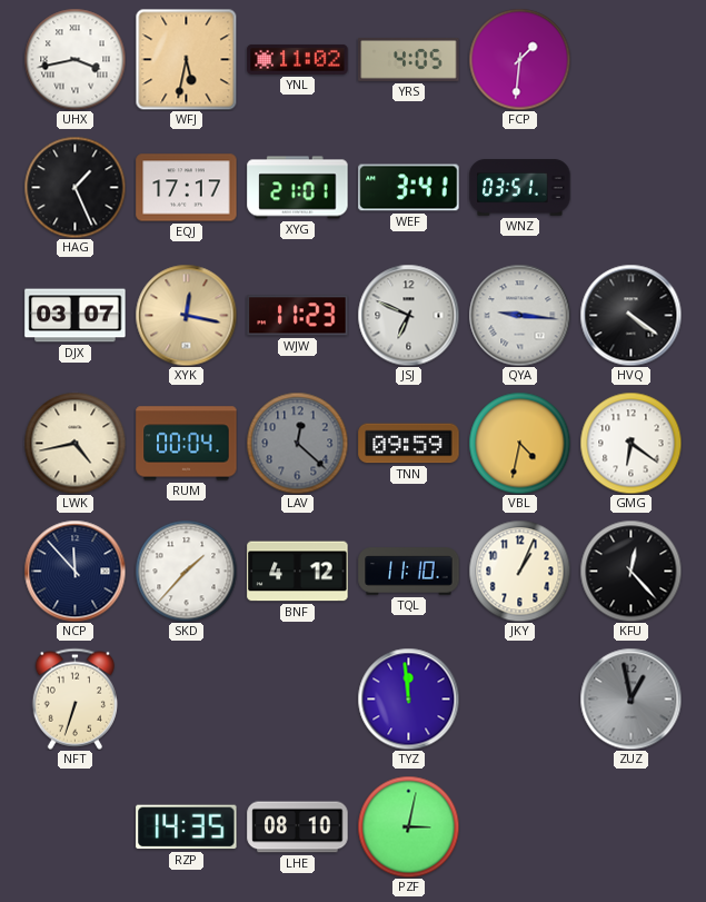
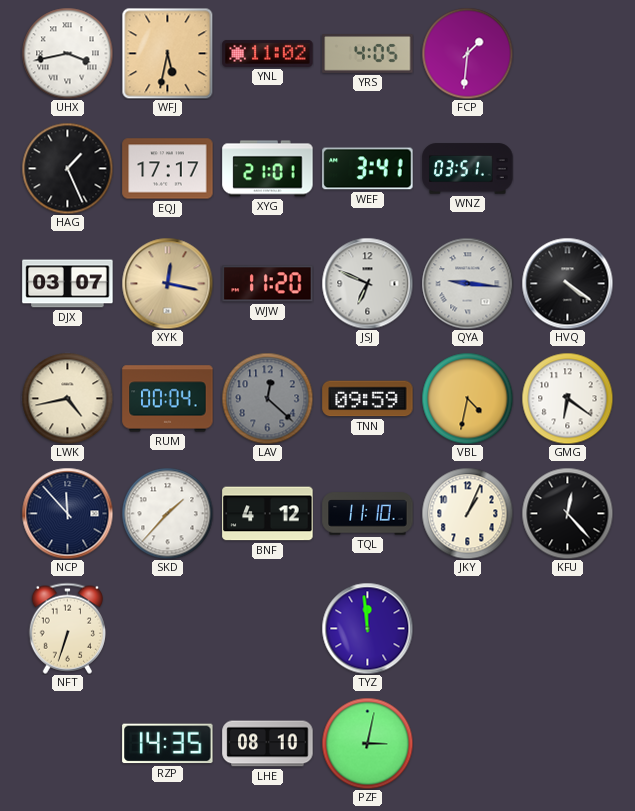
WJW: 11:23 -> 11:20
ZUZ: 12:58 -> none
